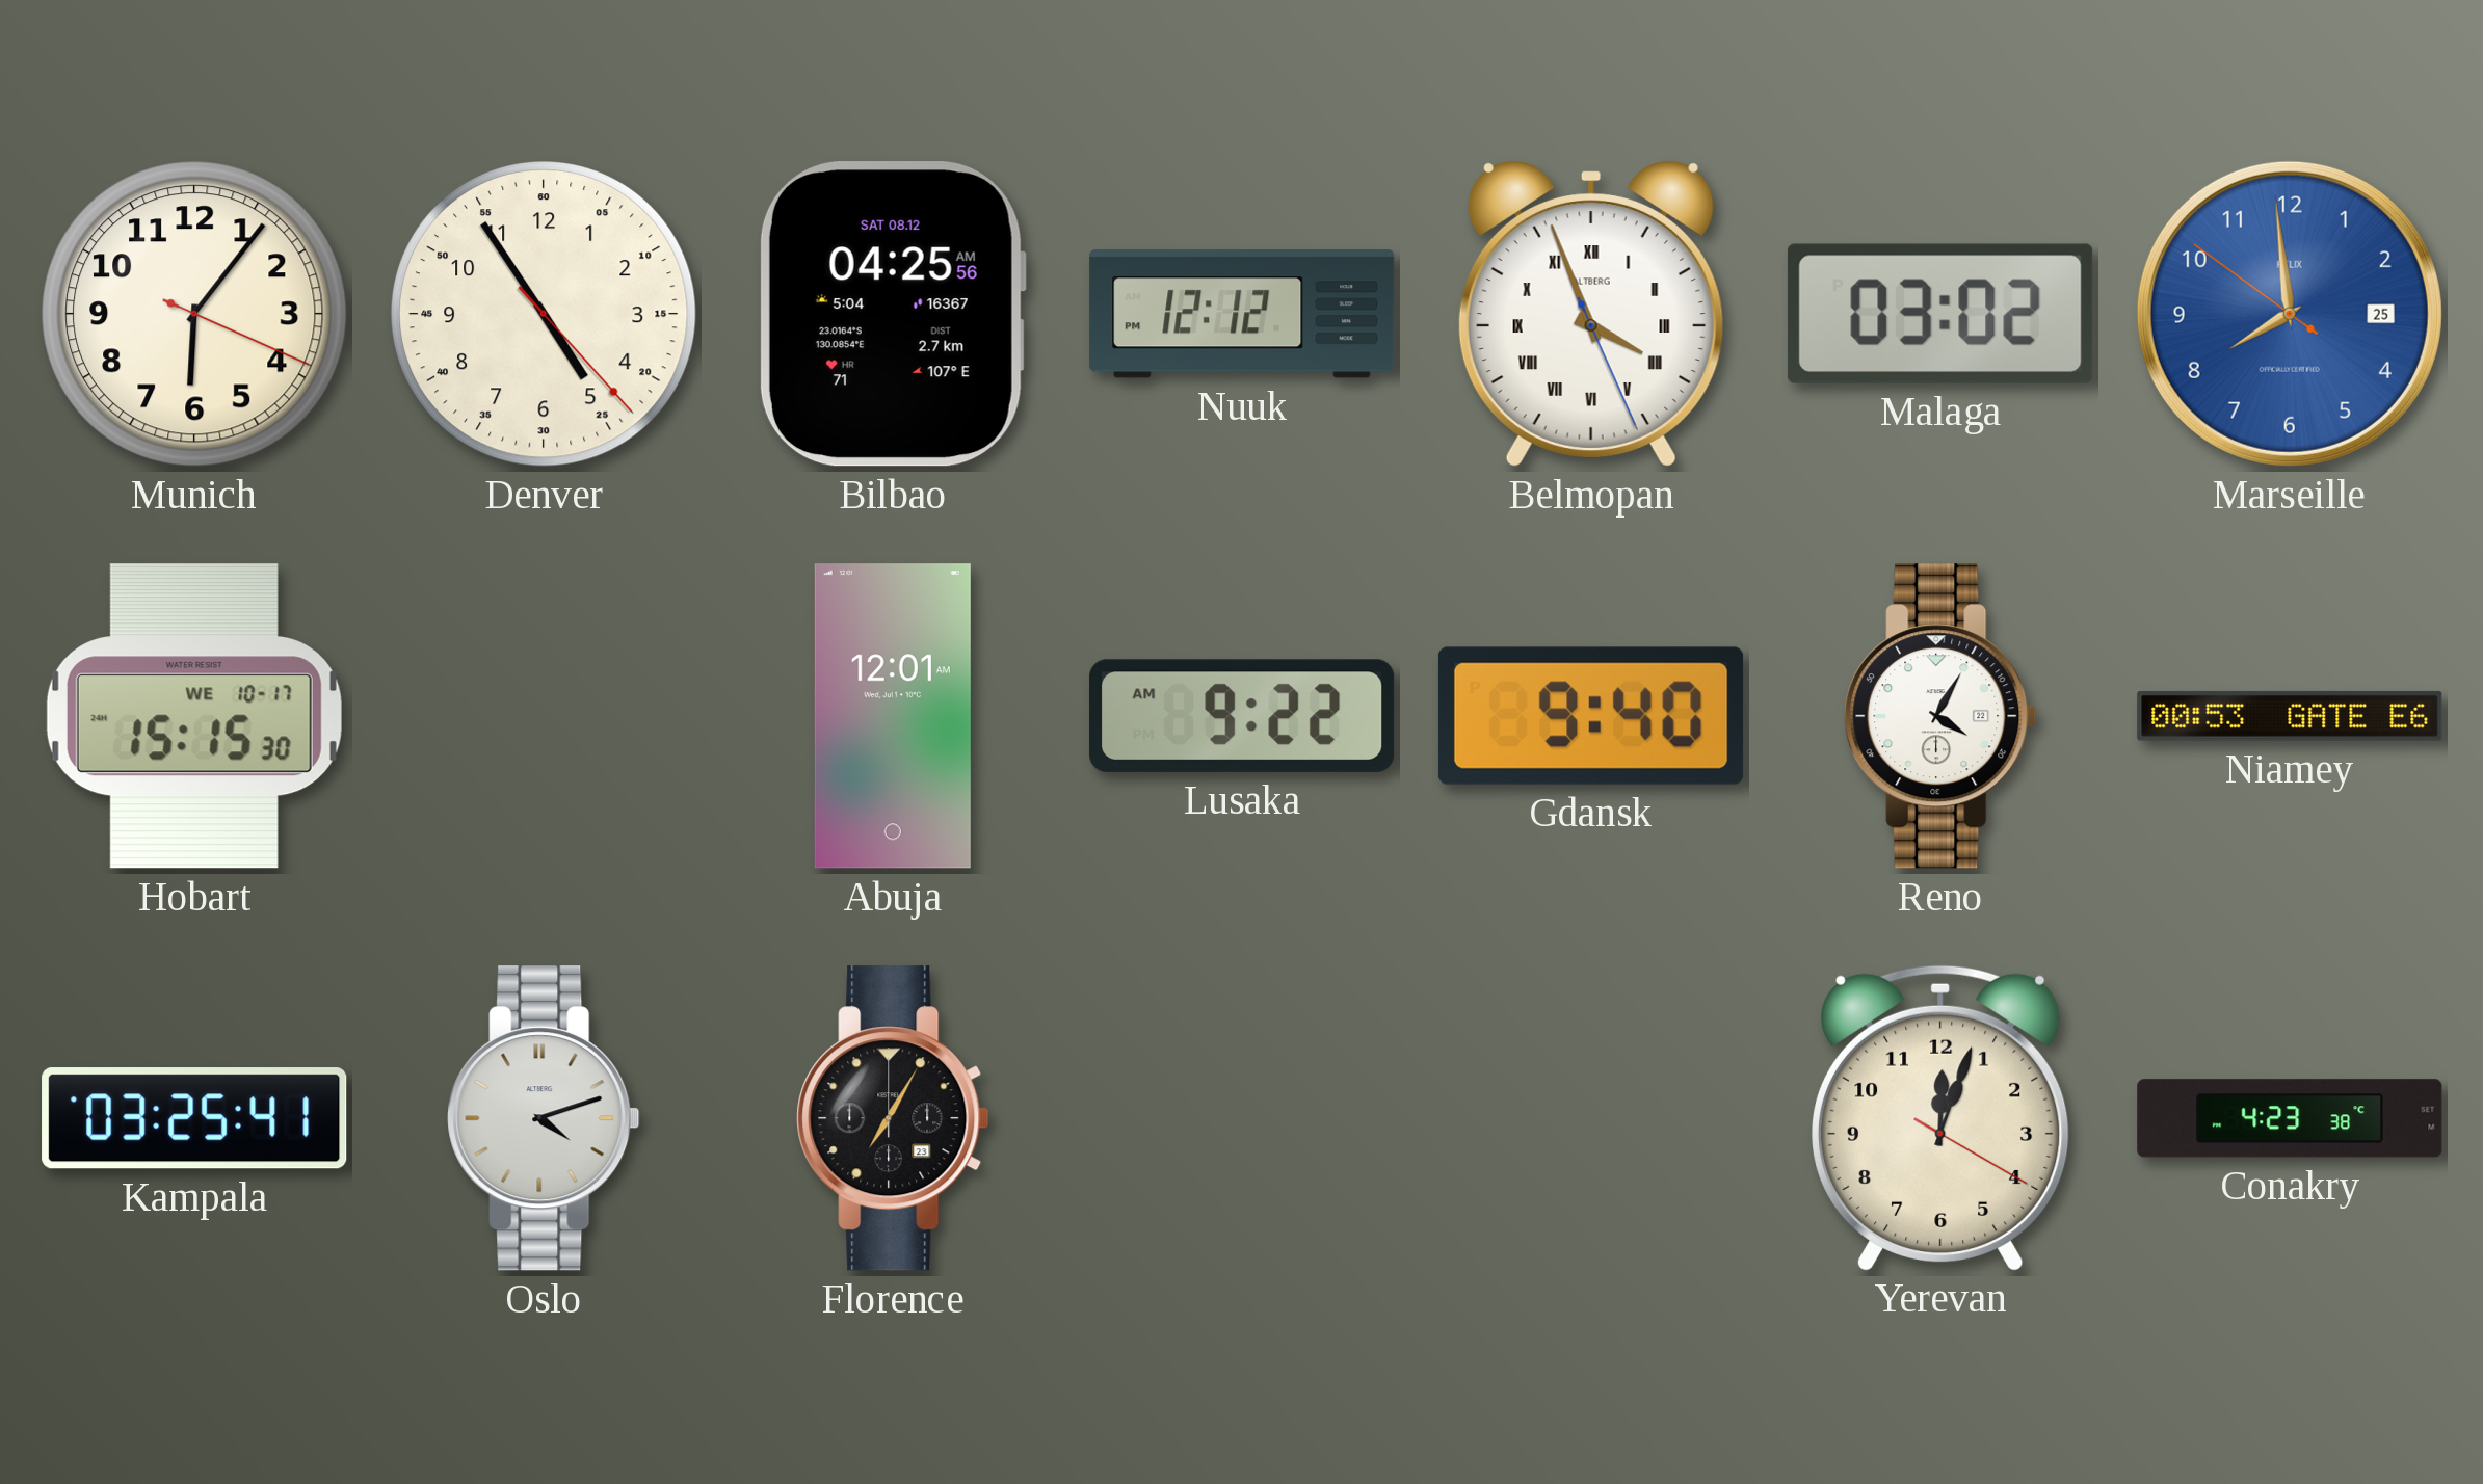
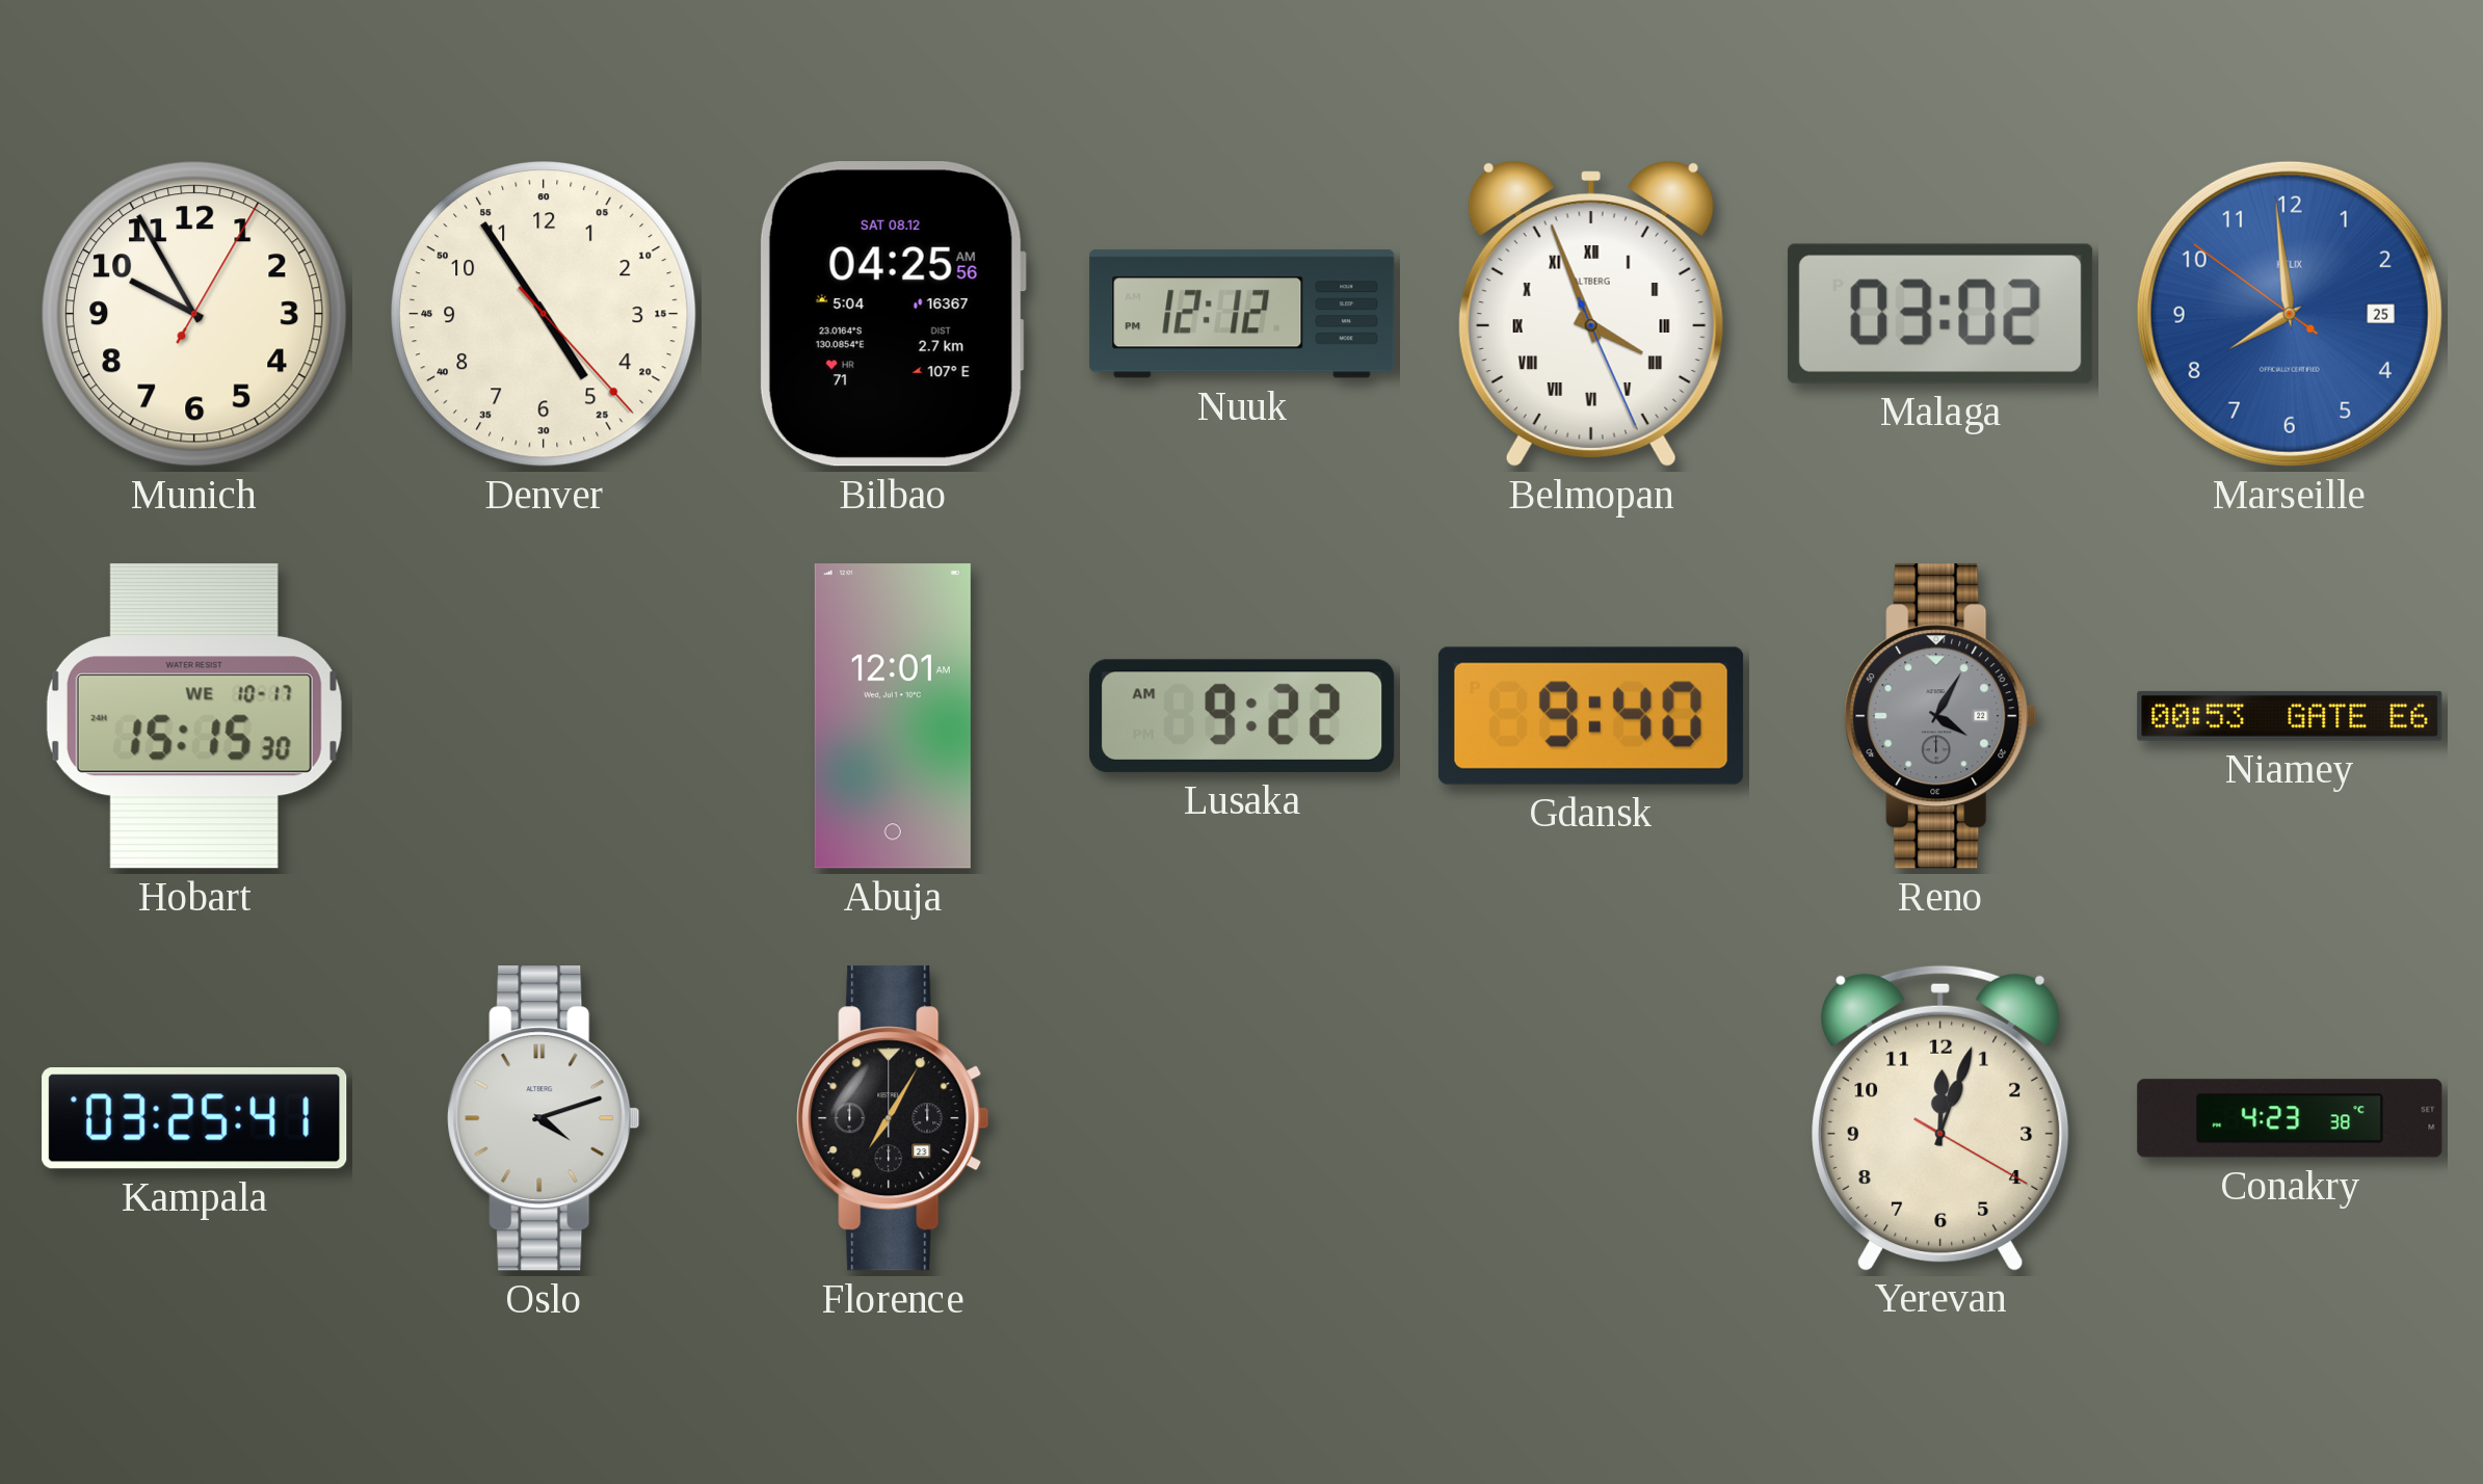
Munich: 6:06 -> 9:55
Reno dial: white -> grey
